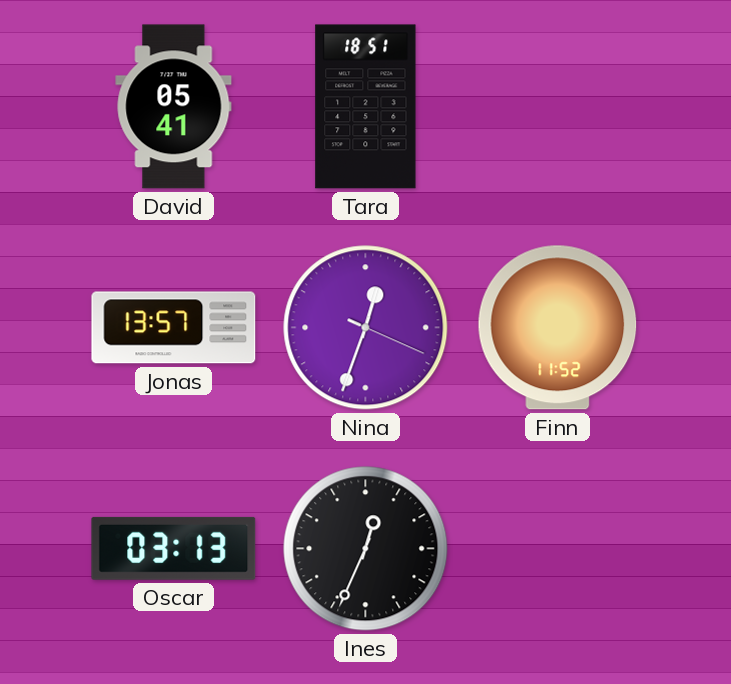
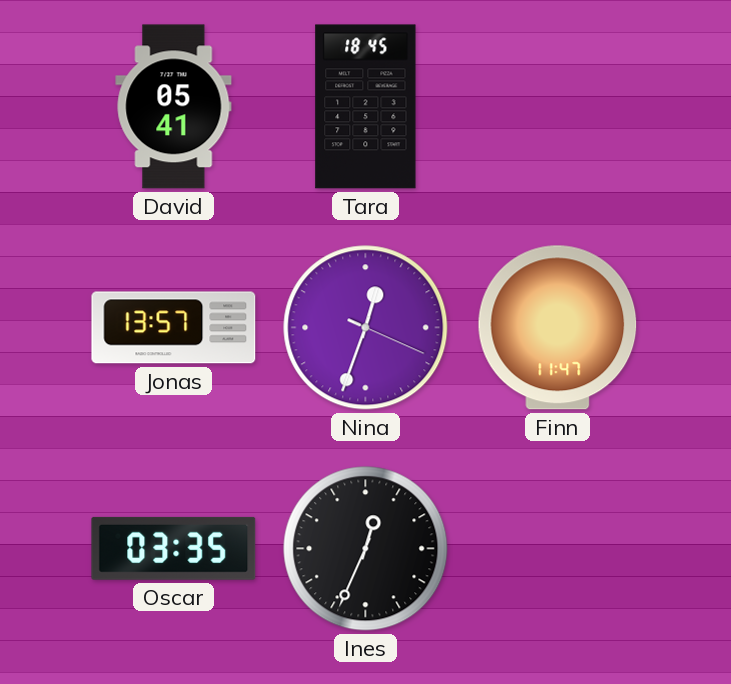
Tara: 18:51 -> 18:45
Finn: 11:52 -> 11:47
Oscar: 03:13 -> 03:35
